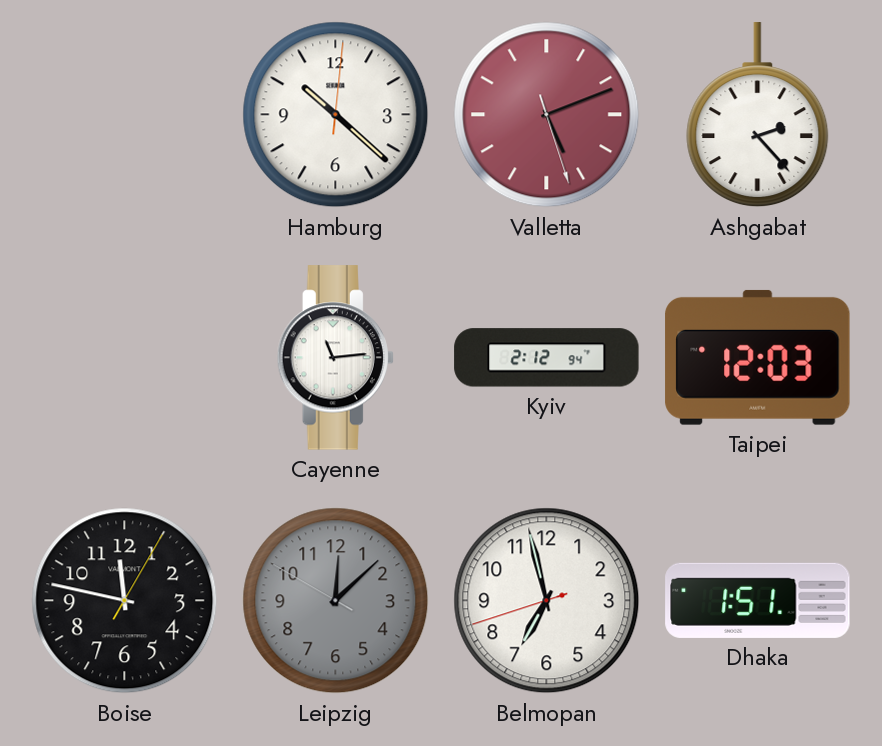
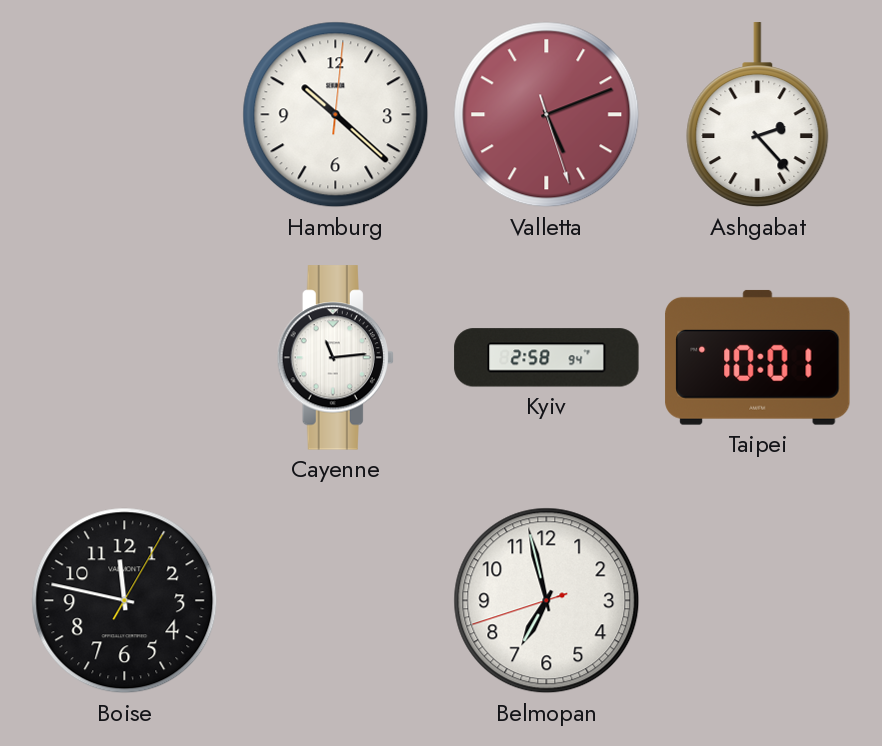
Kyiv: 2:12 -> 2:58
Taipei: 12:03 -> 10:01
Leipzig: 12:07 -> none
Dhaka: 1:51 -> none
